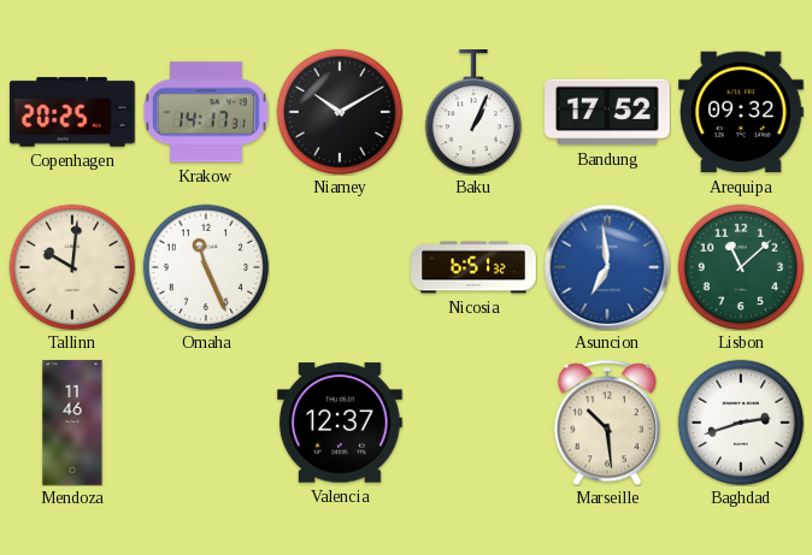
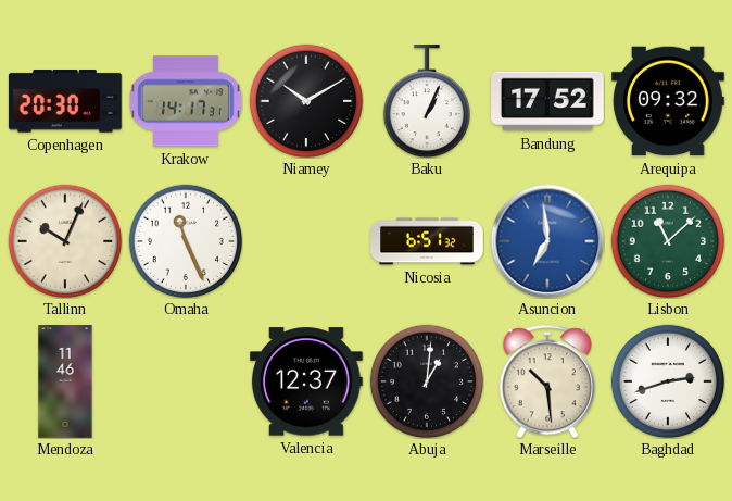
Copenhagen: 20:25 -> 20:30
Tallinn: 10:01 -> 10:04
Abuja: none -> 1:01
